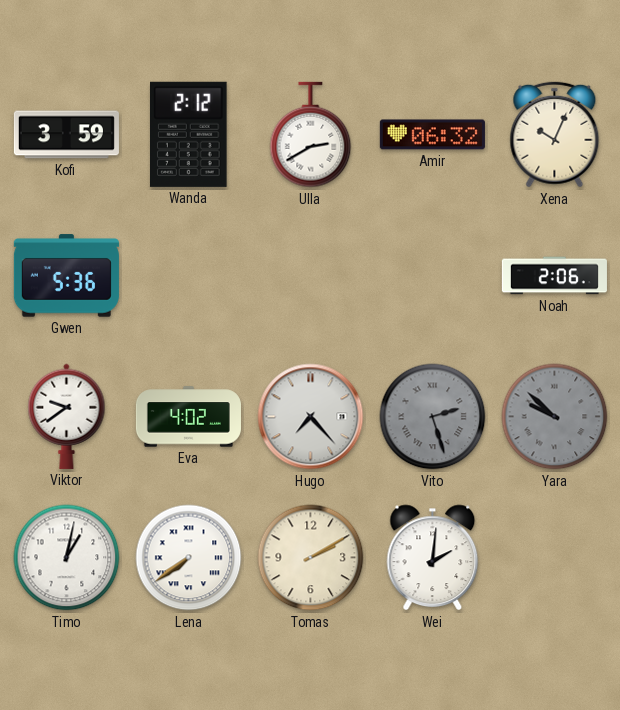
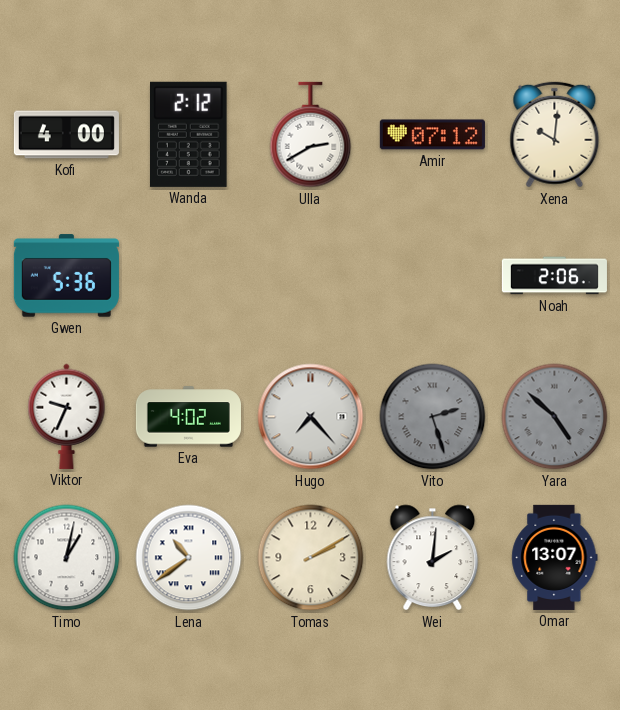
Kofi: 3:59 -> 4:00
Amir: 06:32 -> 07:12
Xena: 10:04 -> 10:01
Viktor: 9:39 -> 9:34
Yara: 9:52 -> 4:52
Lena: 7:39 -> 10:39
Omar: none -> 13:07
